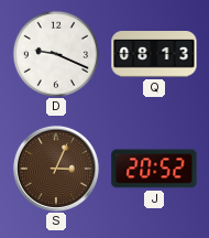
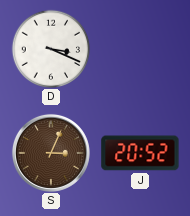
D: 9:19 -> 3:19
Q: 08:13 -> none
